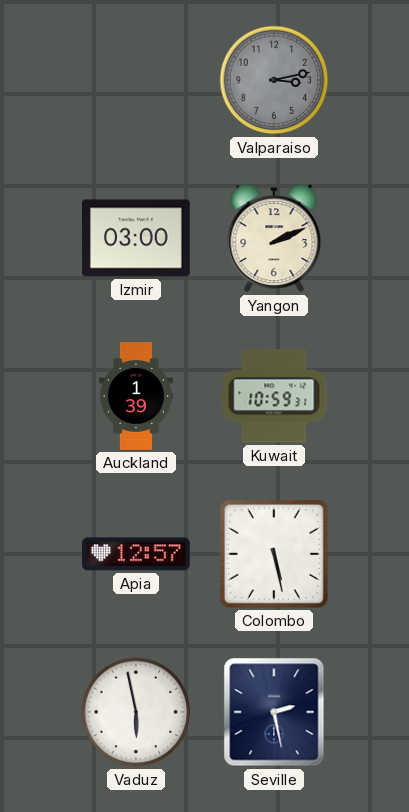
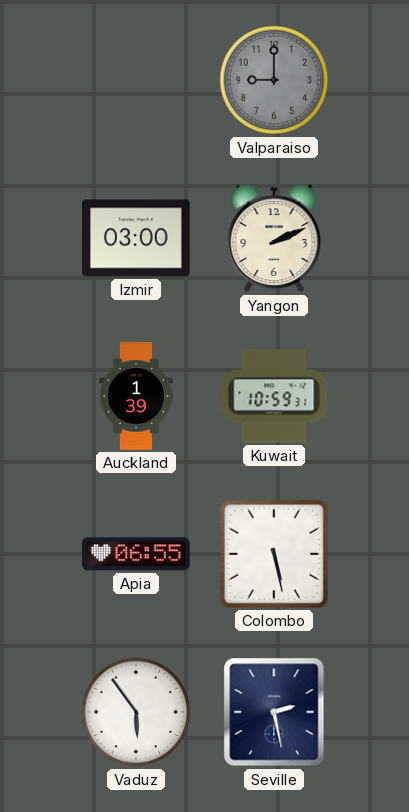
Valparaiso: 3:13 -> 9:00
Apia: 12:57 -> 06:55
Vaduz: 5:58 -> 5:54
